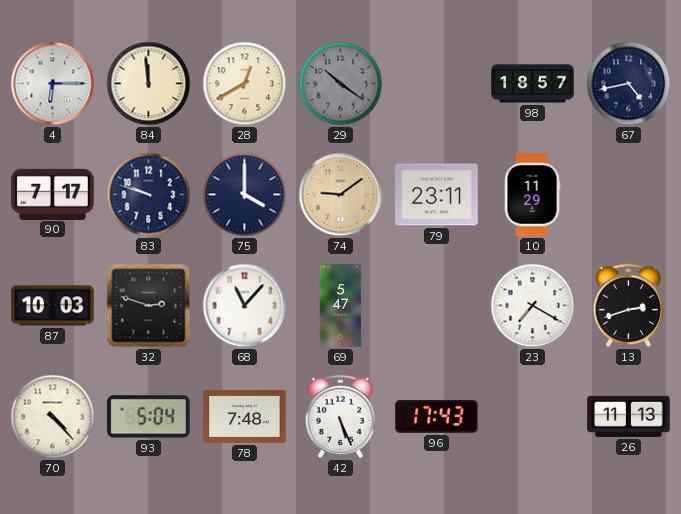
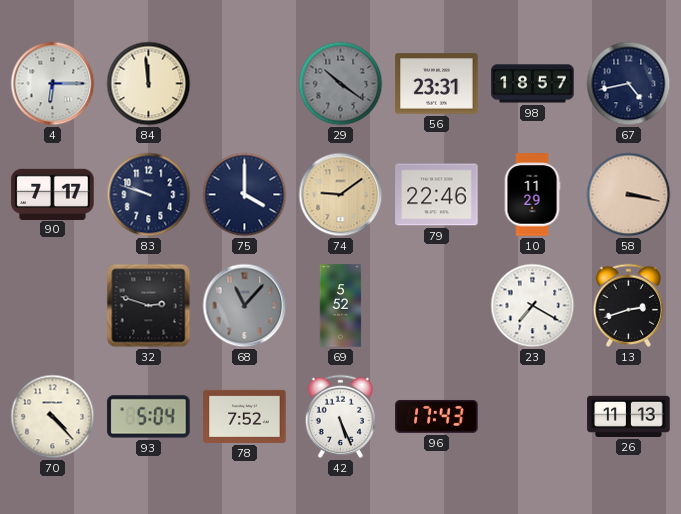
28: 12:40 -> none
56: none -> 23:31
79: 23:11 -> 22:46
58: none -> 3:17
87: 10:03 -> none
68 dial: white -> grey
69: 5:47 -> 5:52
78: 7:48 -> 7:52
